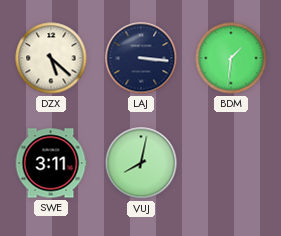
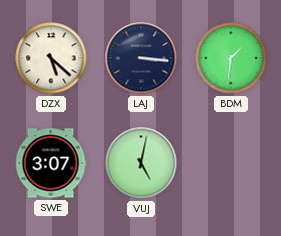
SWE: 3:11 -> 3:07
VUJ: 8:02 -> 5:02
